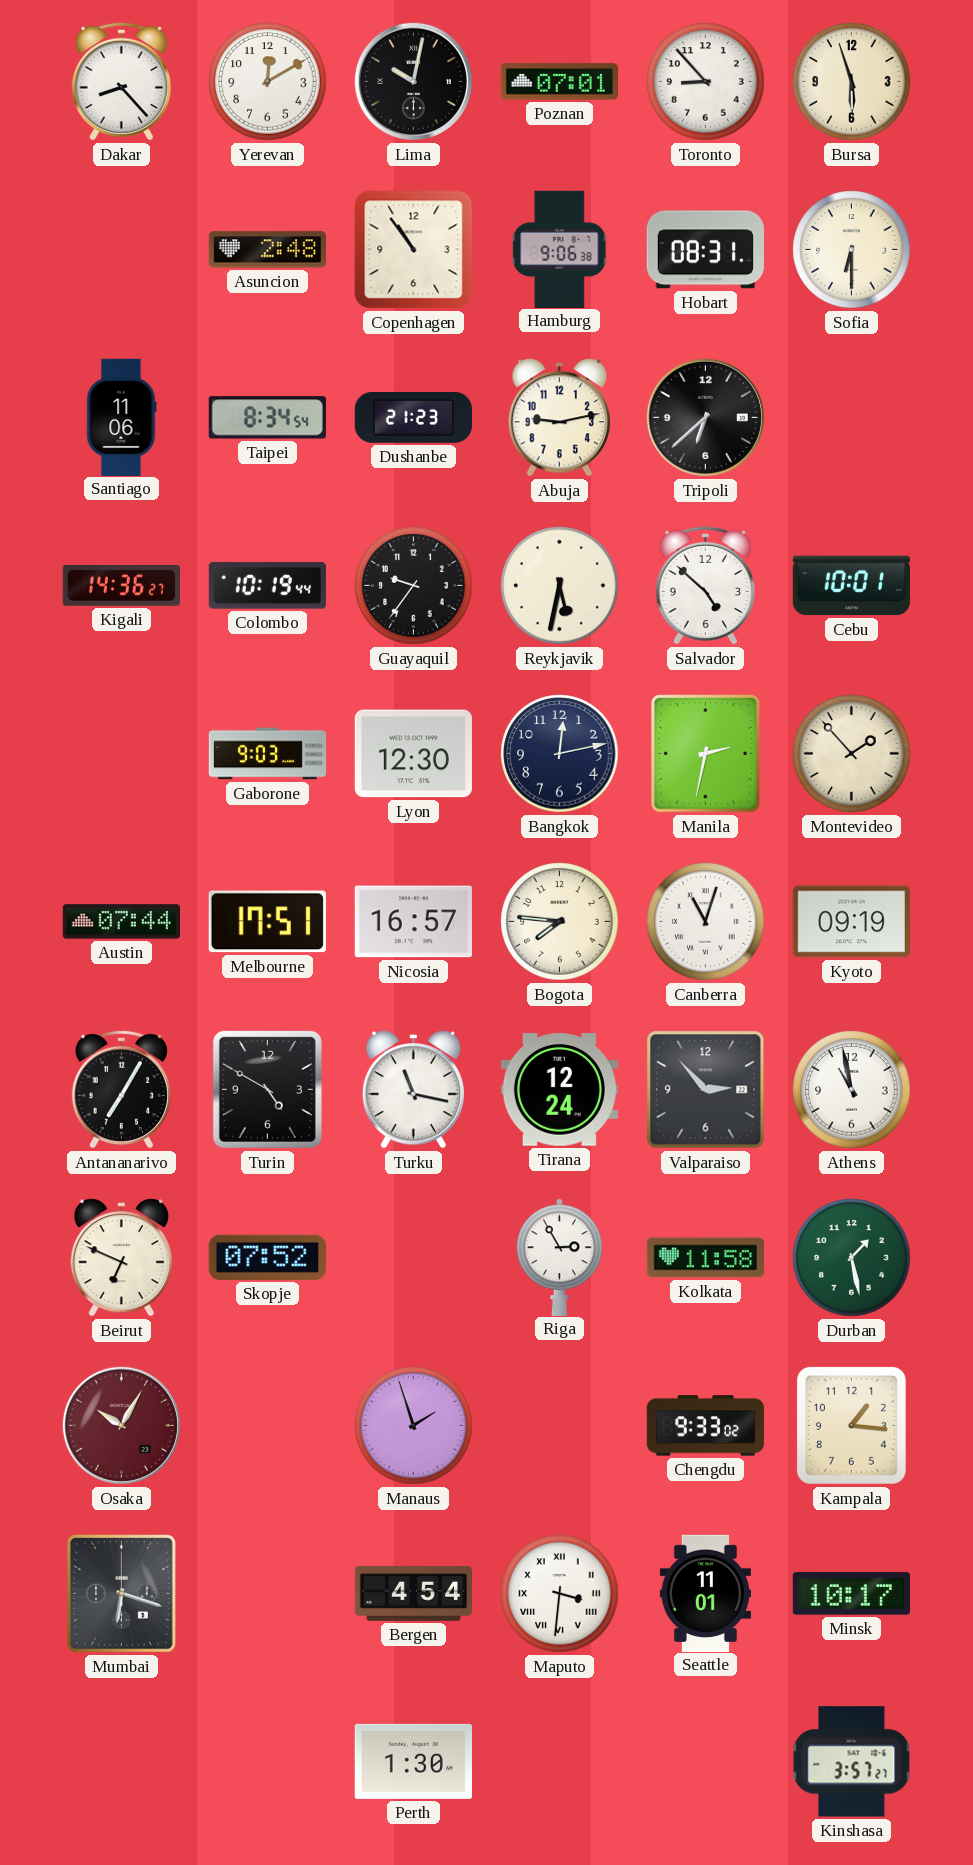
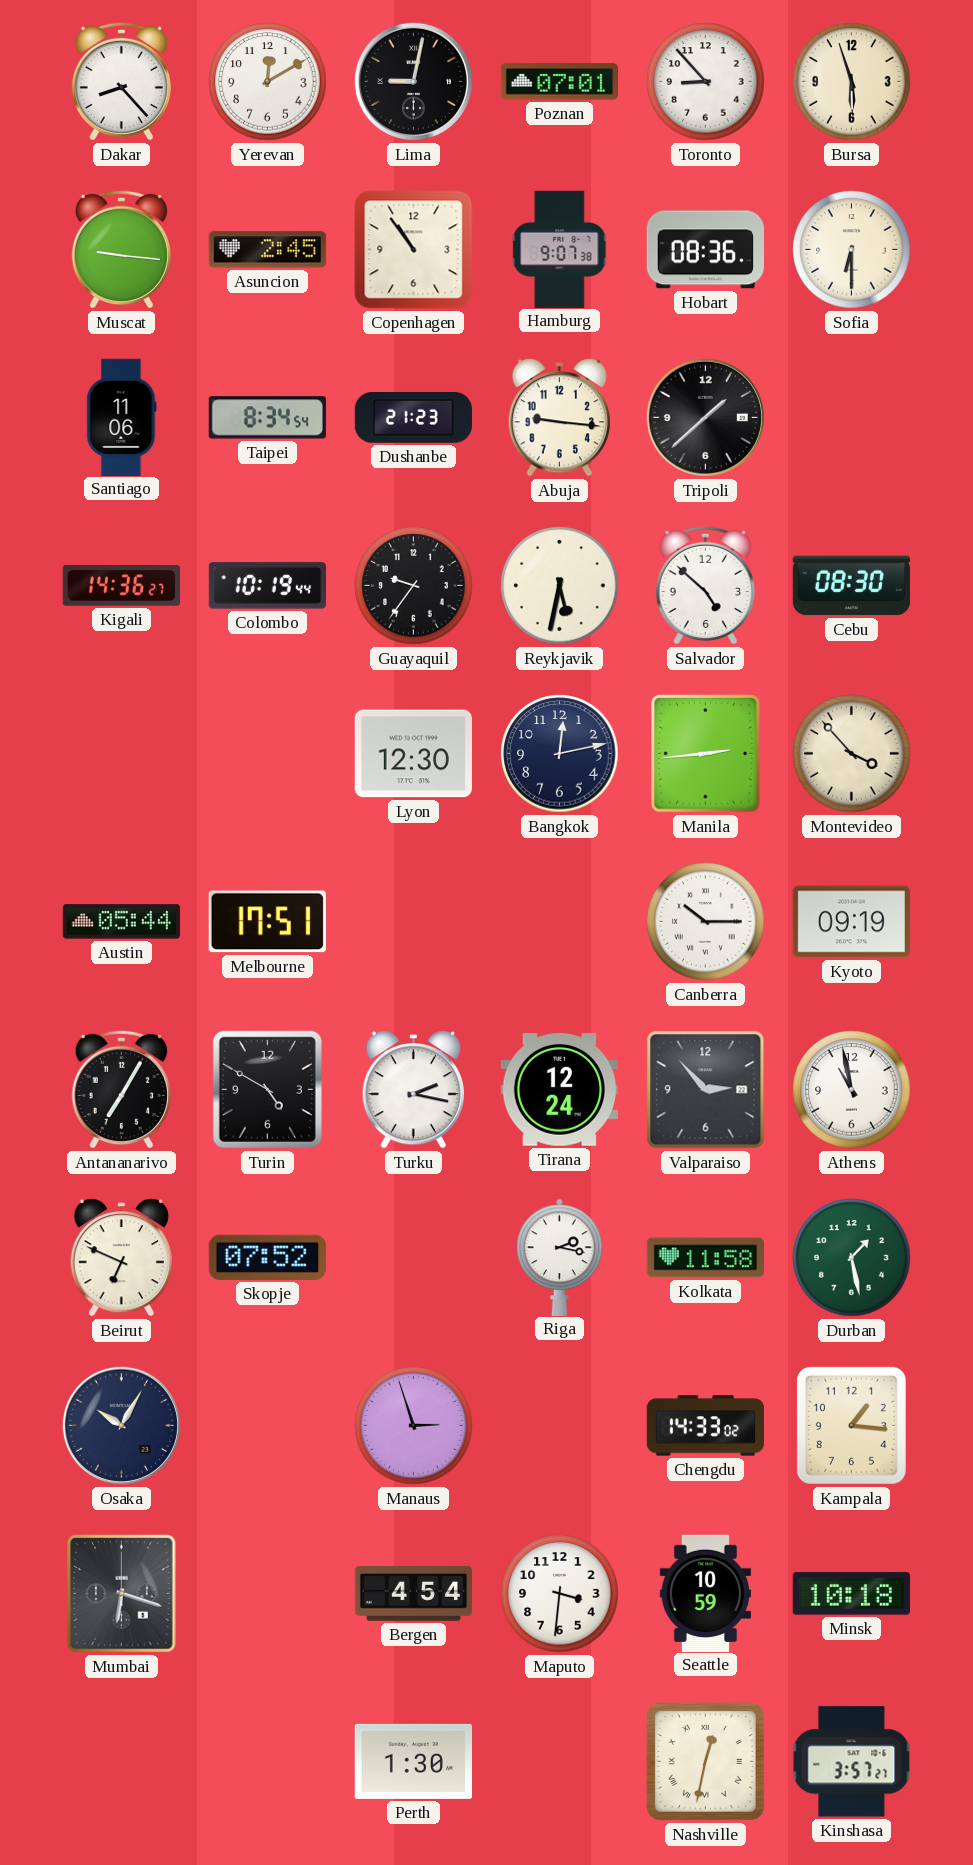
Lima: 10:02 -> 9:02
Muscat: none -> 9:16
Asuncion: 2:48 -> 2:45
Hamburg: 9:06 -> 9:07
Hobart: 08:31 -> 08:36
Abuja: 9:13 -> 9:16
Tripoli: 6:38 -> 1:38
Cebu: 10:01 -> 08:30
Gaborone: 9:03 -> none
Manila: 2:32 -> 2:44
Montevideo: 1:53 -> 3:53
Austin: 07:44 -> 05:44
Nicosia: 16:57 -> none
Bogota: 7:46 -> none
Canberra: 11:03 -> 10:15
Turku: 11:17 -> 2:17
Riga: 2:55 -> 2:17
Osaka dial: burgundy -> navy
Manaus: 1:57 -> 2:57
Chengdu: 9:33 -> 14:33
Maputo numerals: Roman -> Arabic
Seattle: 11:01 -> 10:59
Minsk: 10:17 -> 10:18
Nashville: none -> 12:32
